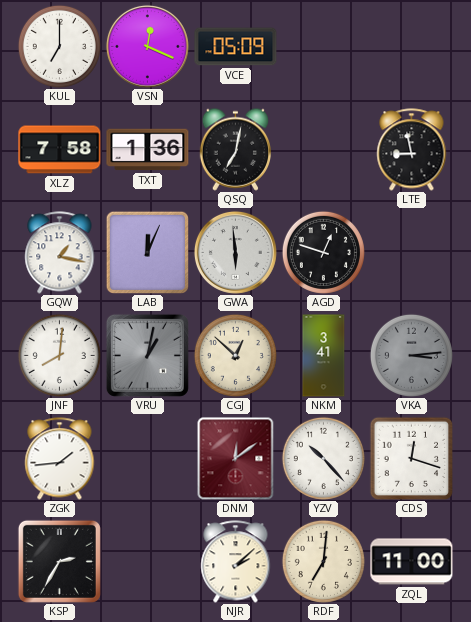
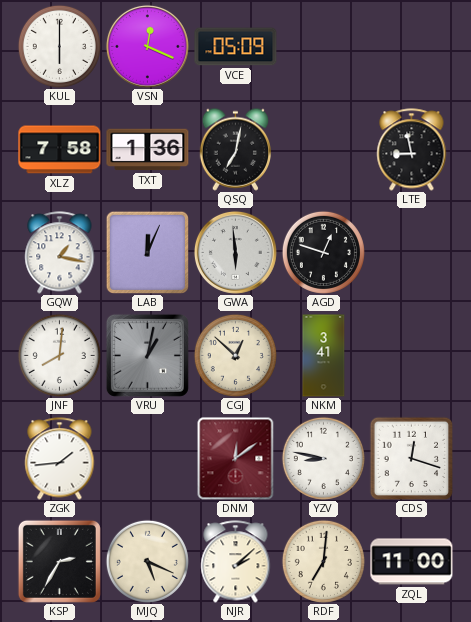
KUL: 7:00 -> 6:00
VKA: 3:14 -> none
YZV: 10:23 -> 8:47
MJQ: none -> 5:19
